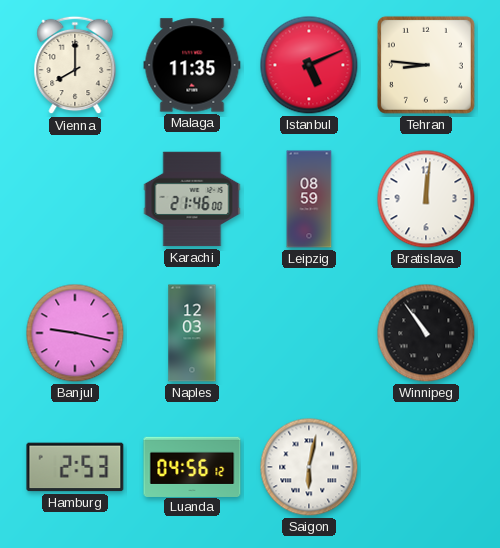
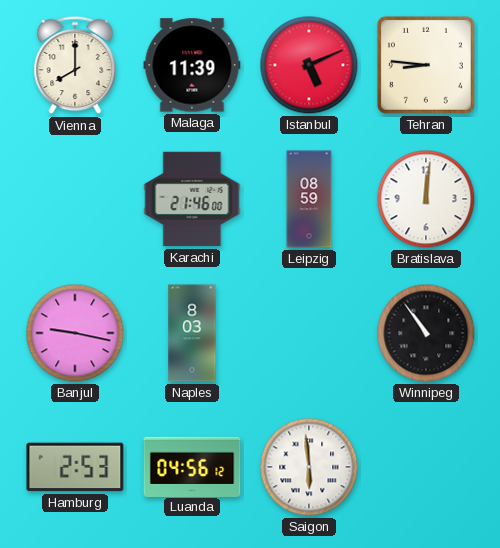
Malaga: 11:35 -> 11:39
Naples: 12:03 -> 8:03
Saigon: 6:02 -> 5:59
